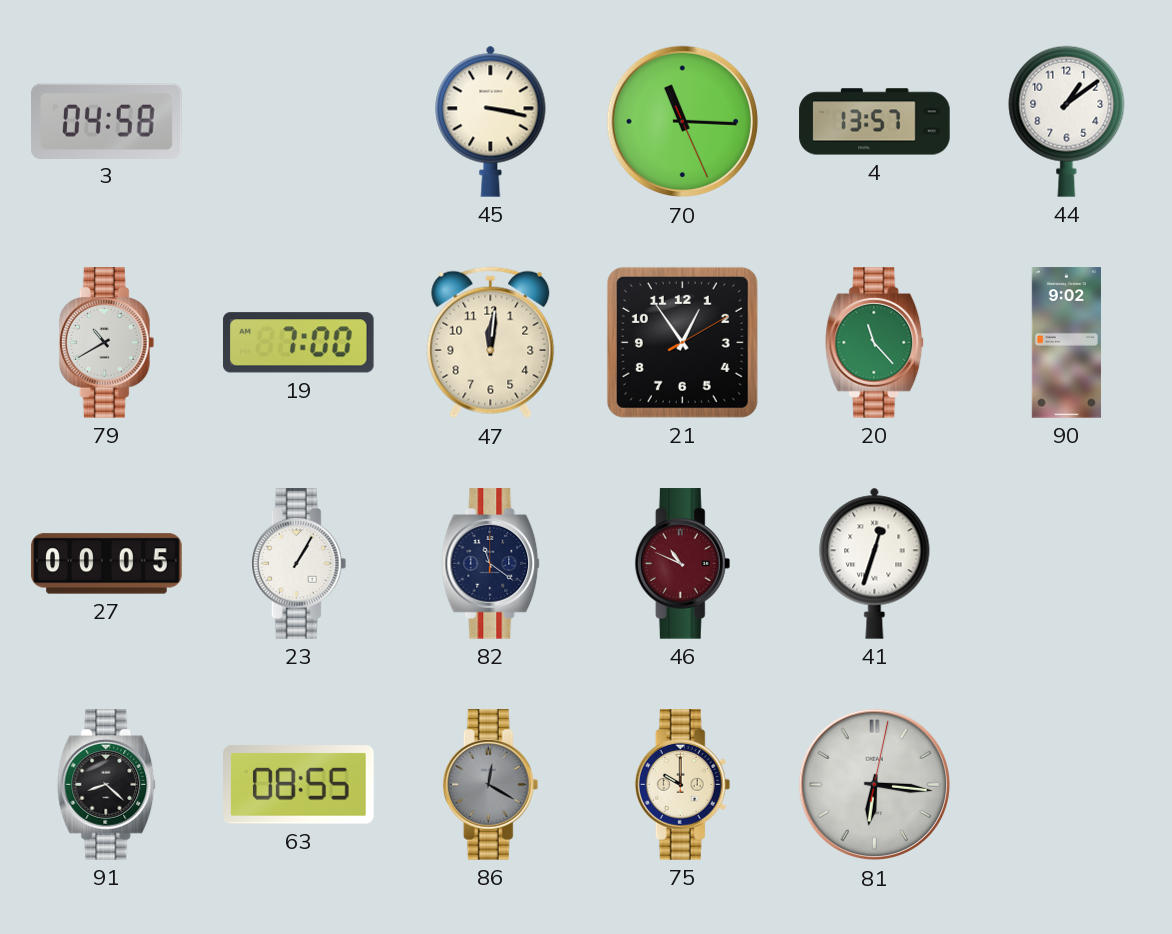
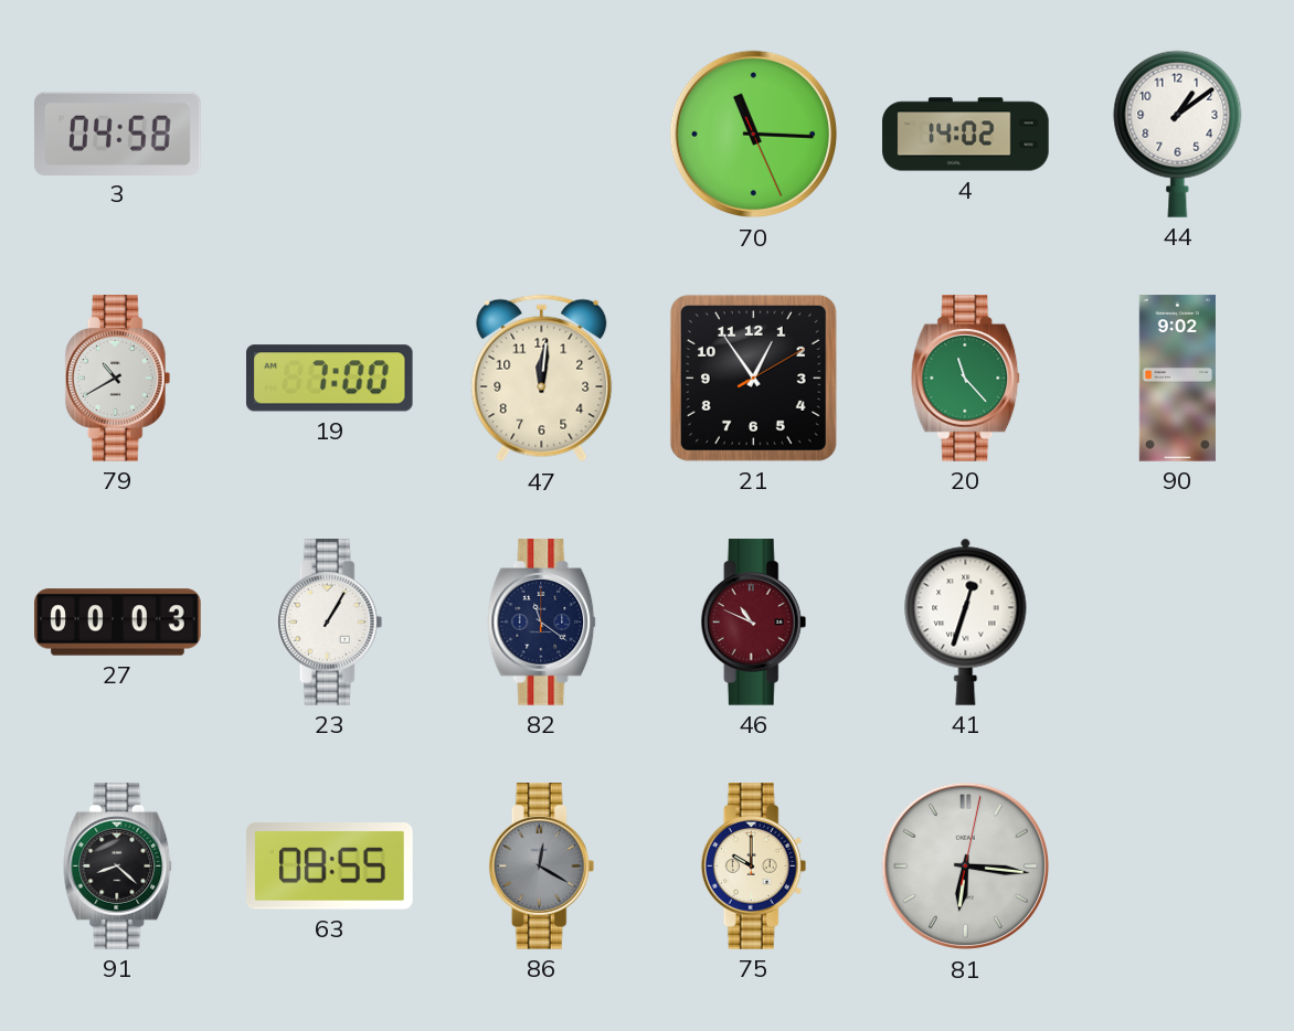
45: 3:17 -> none
4: 13:57 -> 14:02
27: 00:05 -> 00:03
